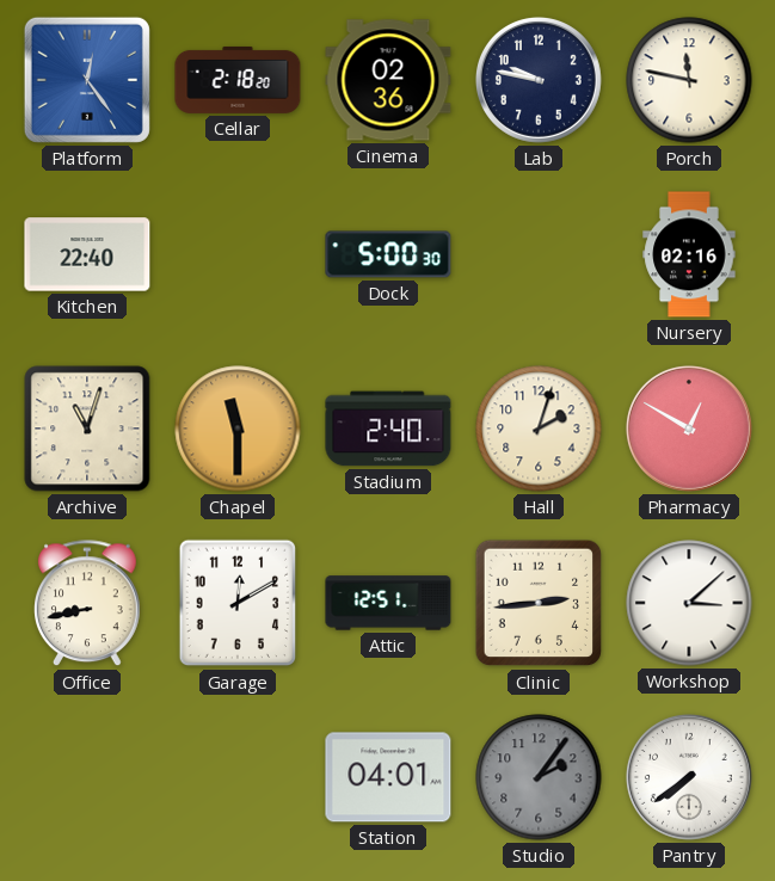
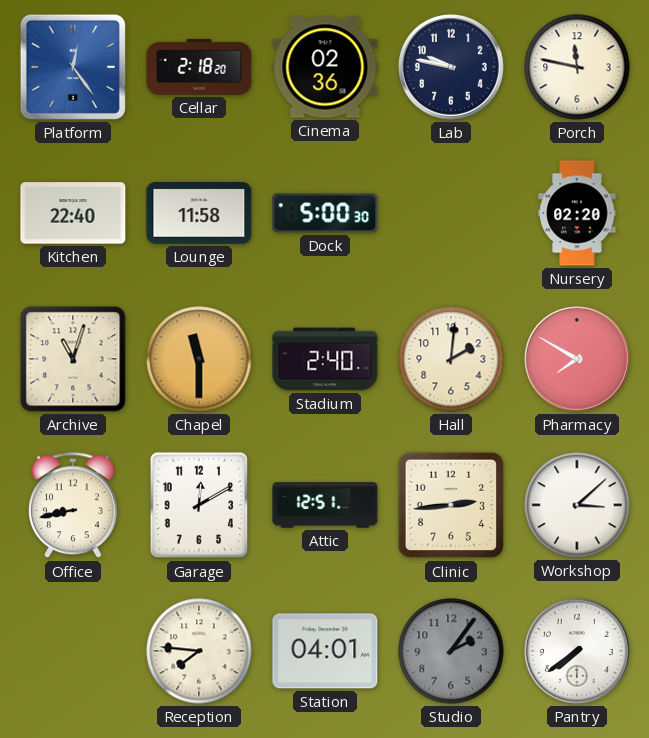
Lounge: none -> 11:58
Nursery: 02:16 -> 02:20
Hall: 2:03 -> 2:01
Pharmacy: 12:50 -> 7:50
Reception: none -> 7:46
